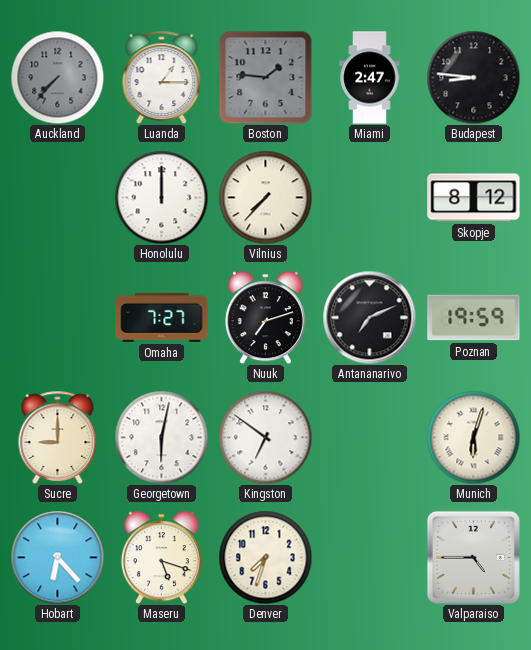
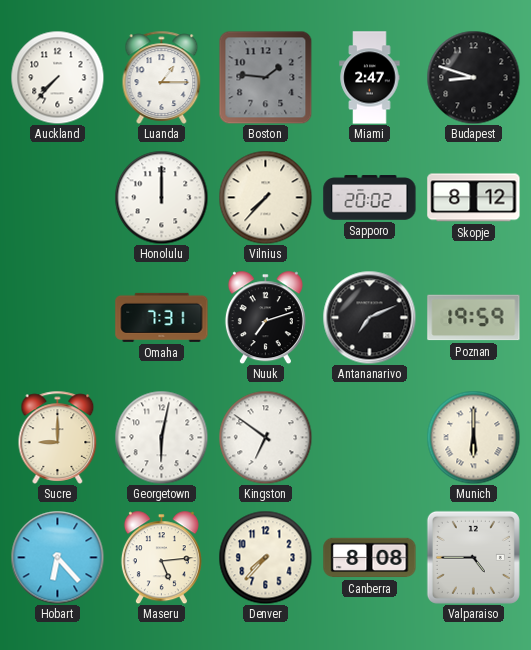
Auckland dial: grey -> white
Budapest: 8:46 -> 8:48
Sapporo: none -> 20:02
Omaha: 7:27 -> 7:31
Munich: 6:03 -> 6:00
Maseru: 5:18 -> 5:14
Denver: 7:33 -> 7:37
Canberra: none -> 8:08
